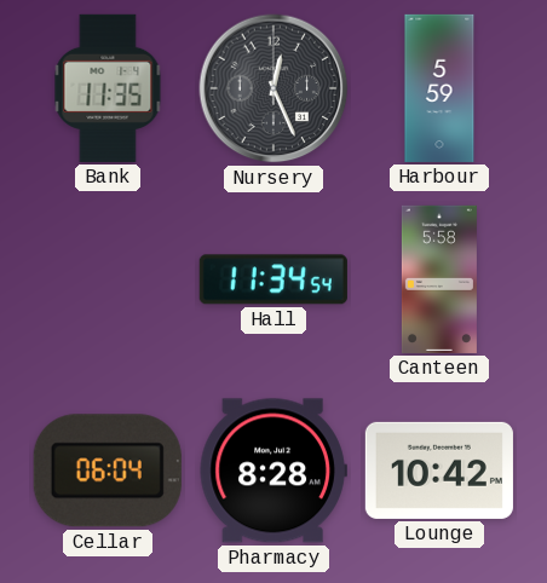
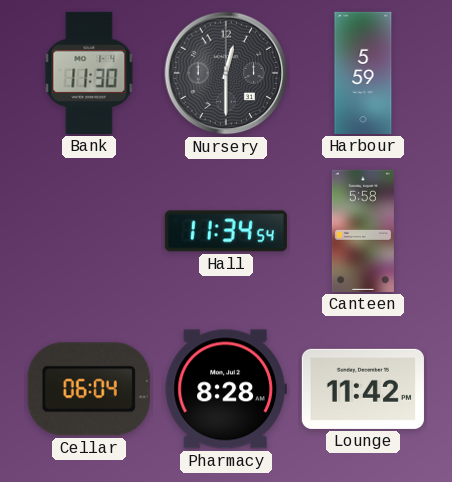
Bank: 11:35 -> 11:30
Nursery: 12:26 -> 12:30
Lounge: 10:42 -> 11:42
